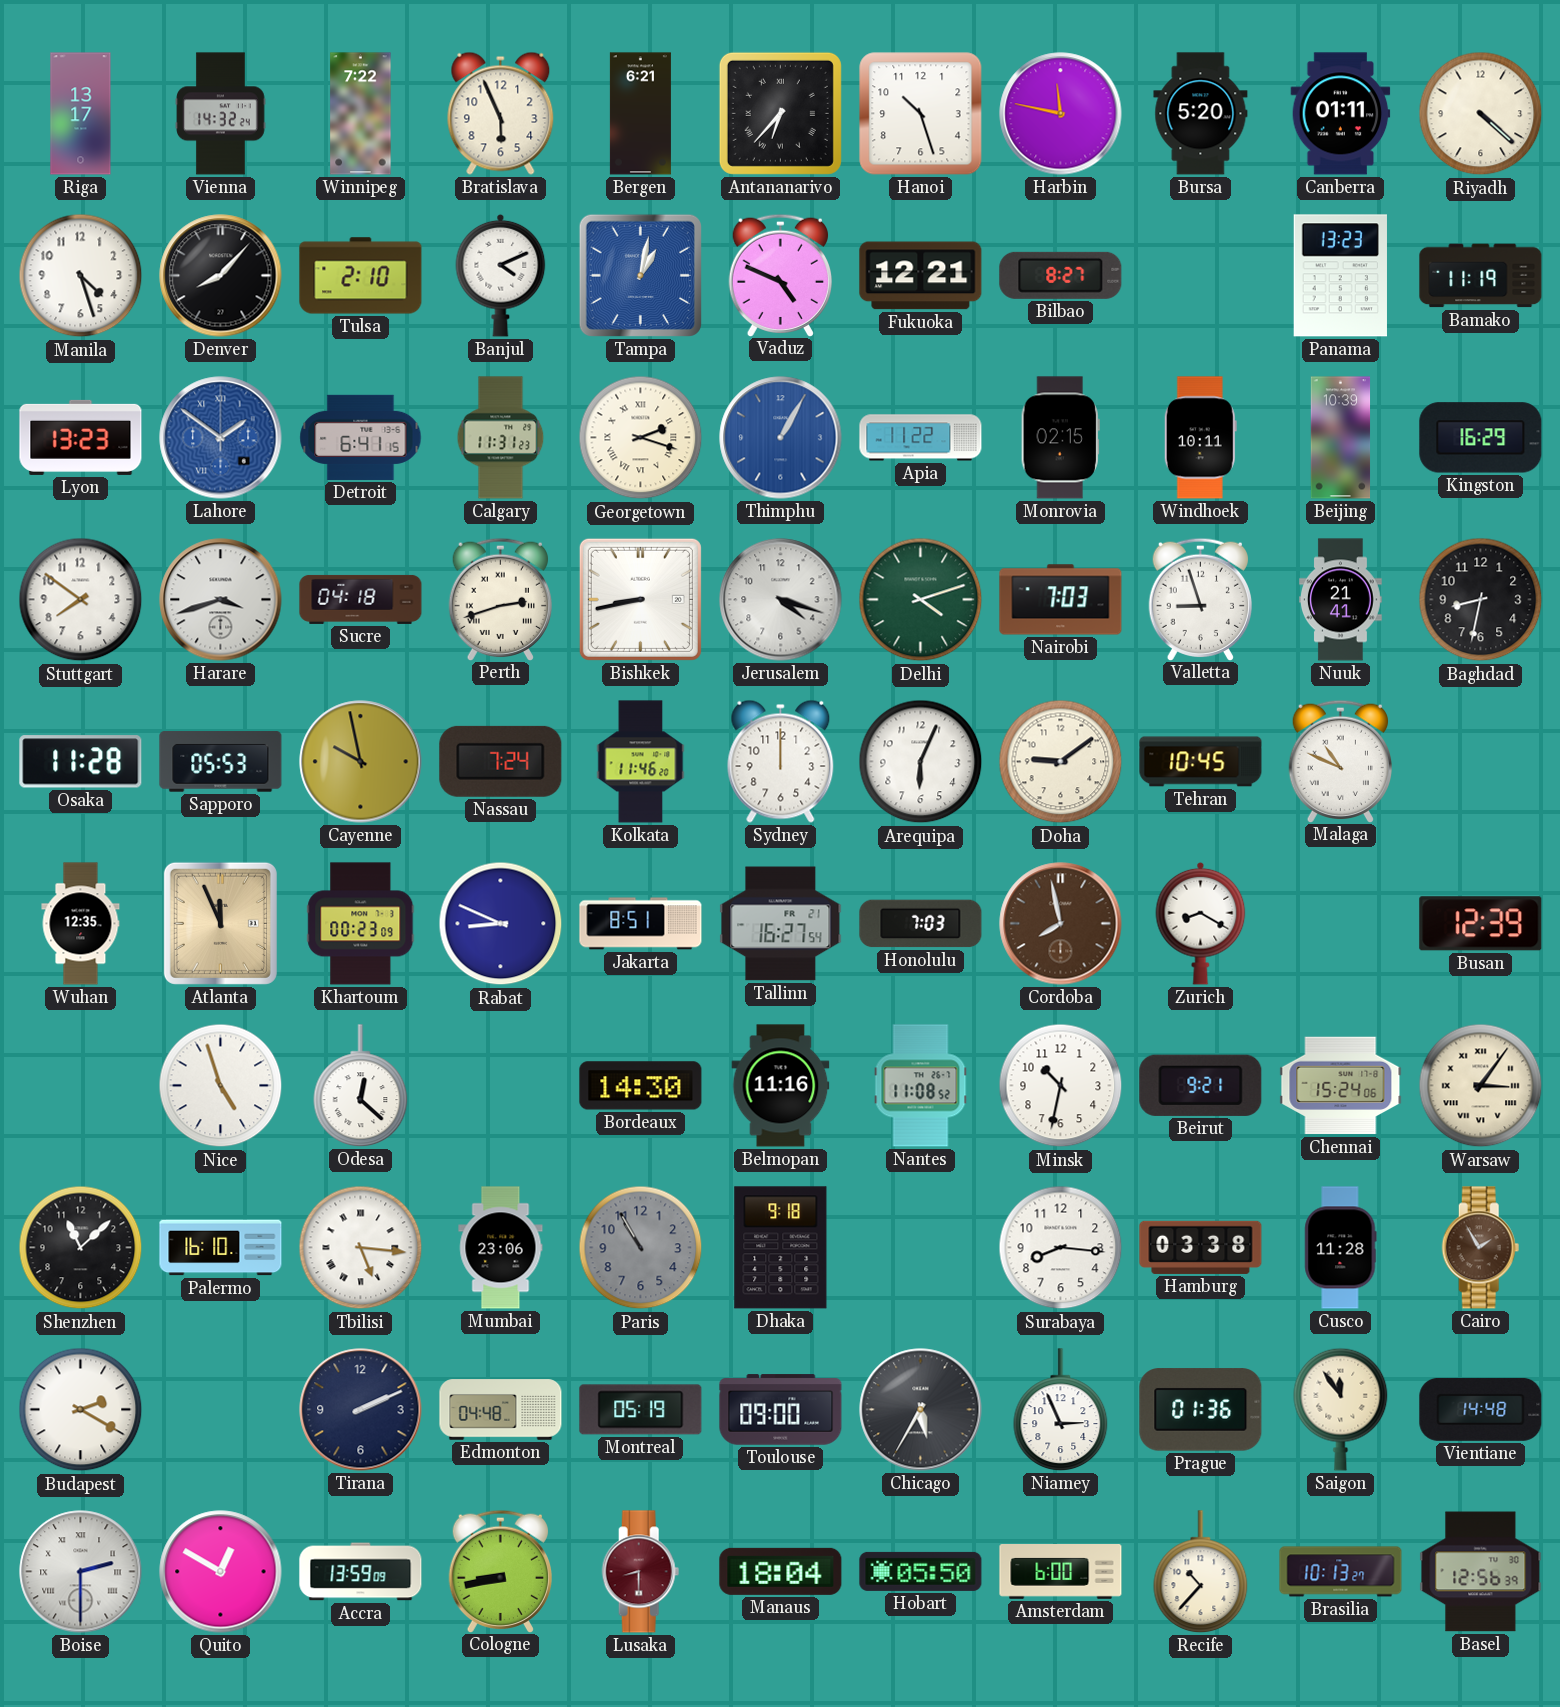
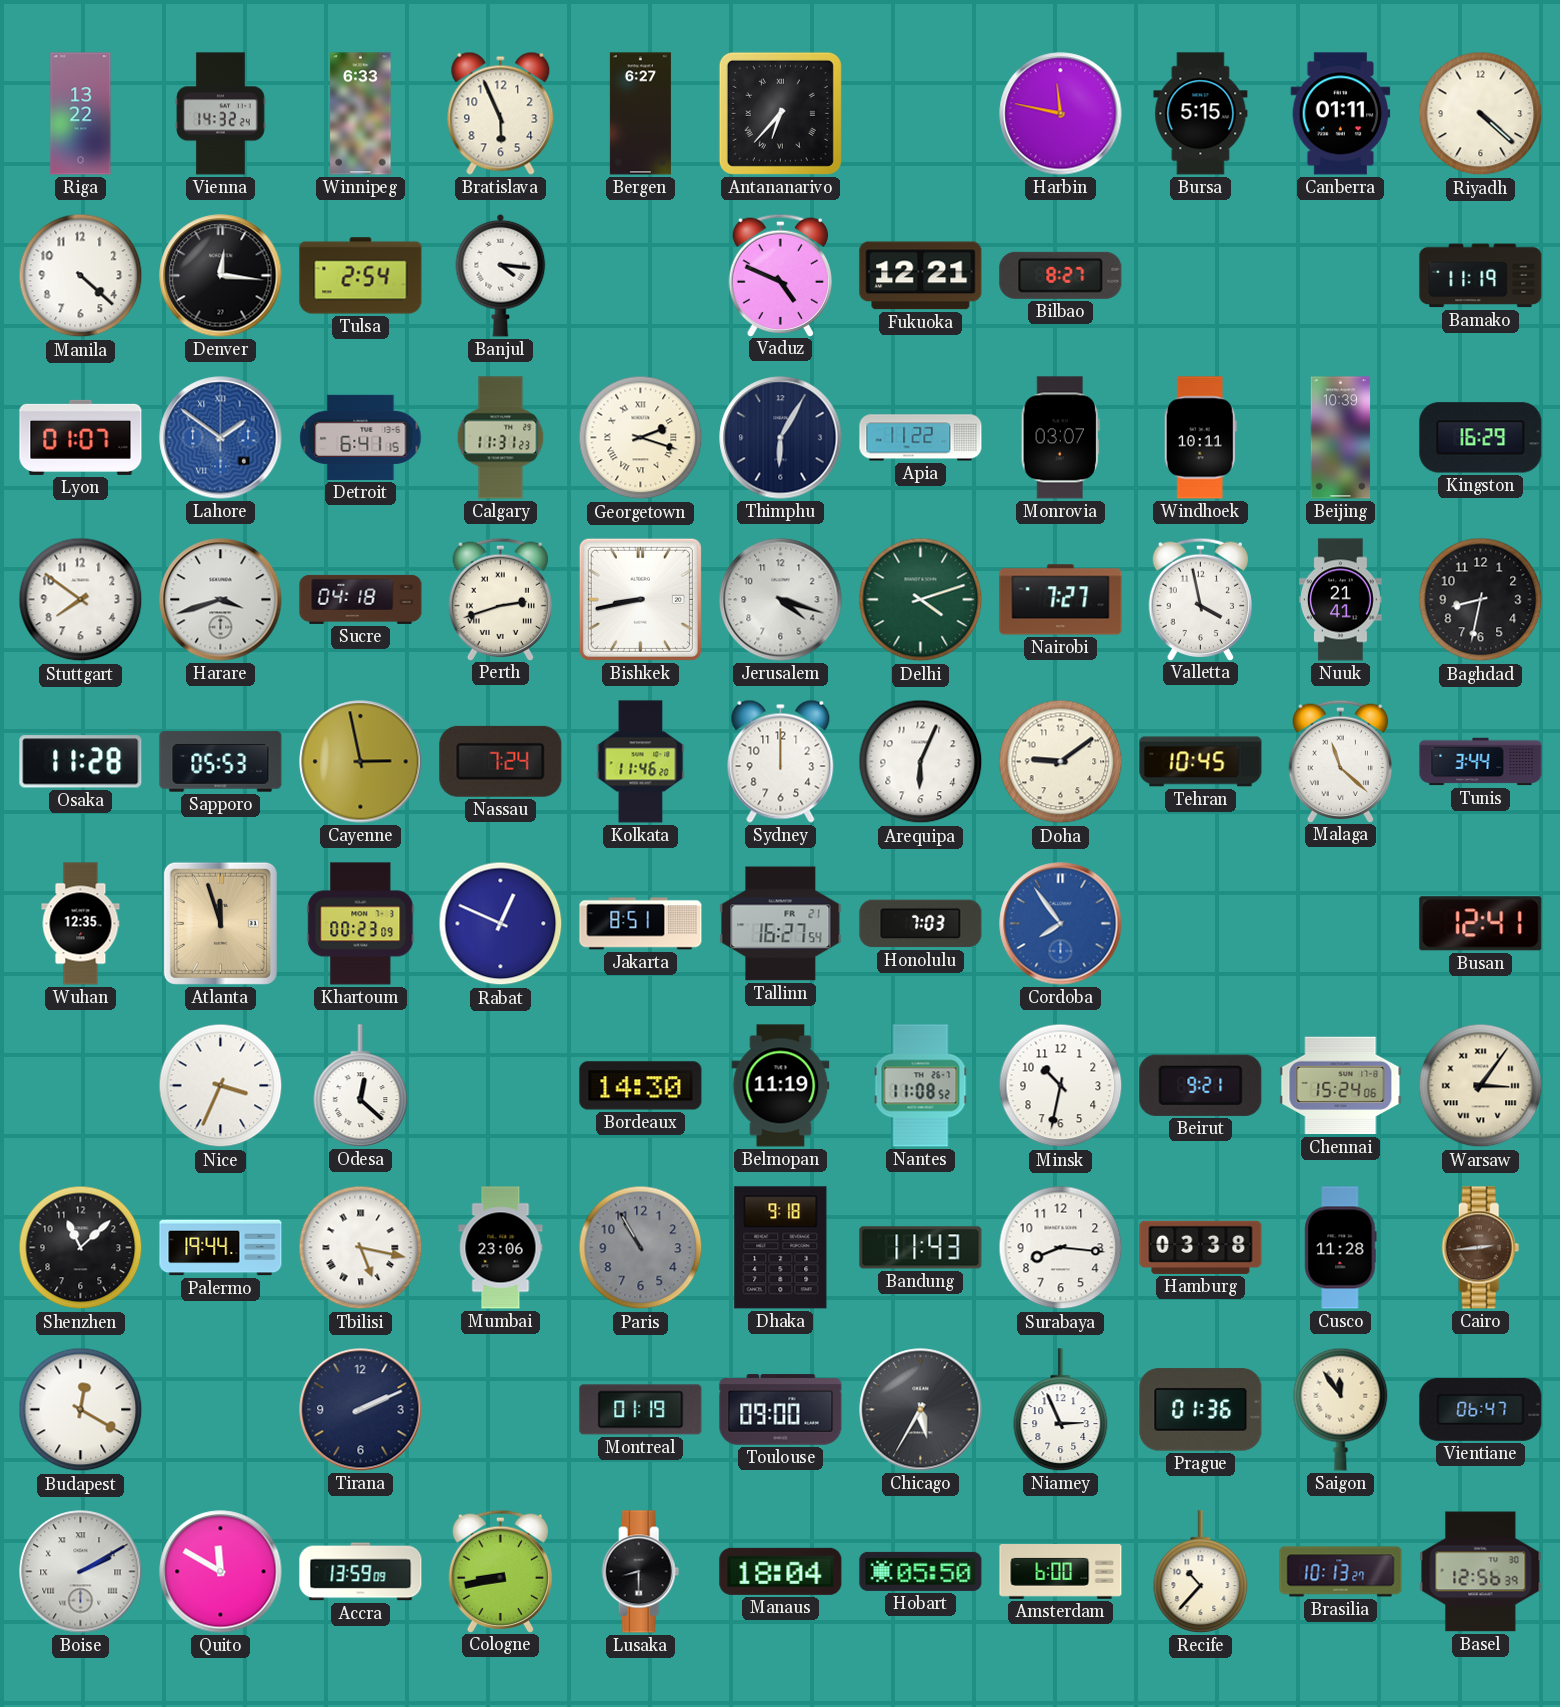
Riga: 13:17 -> 13:22
Winnipeg: 7:22 -> 6:33
Bergen: 6:21 -> 6:27
Hanoi: 10:27 -> none
Bursa: 5:20 -> 5:15
Manila: 4:27 -> 4:22
Denver: 8:07 -> 12:16
Tulsa: 2:10 -> 2:54
Banjul: 4:11 -> 4:16
Tampa: 1:02 -> none
Panama: 13:23 -> none
Lyon: 13:23 -> 01:07
Thimphu: 1:05 -> 6:05
Thimphu dial: blue -> navy
Monrovia: 02:15 -> 03:07
Nairobi: 7:03 -> 7:27
Valletta: 8:57 -> 3:58
Cayenne: 9:58 -> 2:58
Malaga: 10:49 -> 11:22
Tunis: none -> 3:44
Atlanta: 11:56 -> 11:57
Rabat: 8:49 -> 12:49
Cordoba: 7:58 -> 7:54
Cordoba dial: brown -> blue
Zurich: 8:20 -> none
Busan: 12:39 -> 12:41
Nice: 4:57 -> 3:34
Belmopan: 11:16 -> 11:19
Palermo: 16:10 -> 19:44
Tbilisi: 5:16 -> 5:17
Bandung: none -> 11:43
Cairo: 1:55 -> 2:44
Budapest: 2:20 -> 12:20
Edmonton: 04:48 -> none
Montreal: 05:19 -> 01:19
Vientiane: 14:48 -> 06:47
Boise: 2:30 -> 2:10
Quito: 12:50 -> 11:50
Lusaka dial: burgundy -> black
